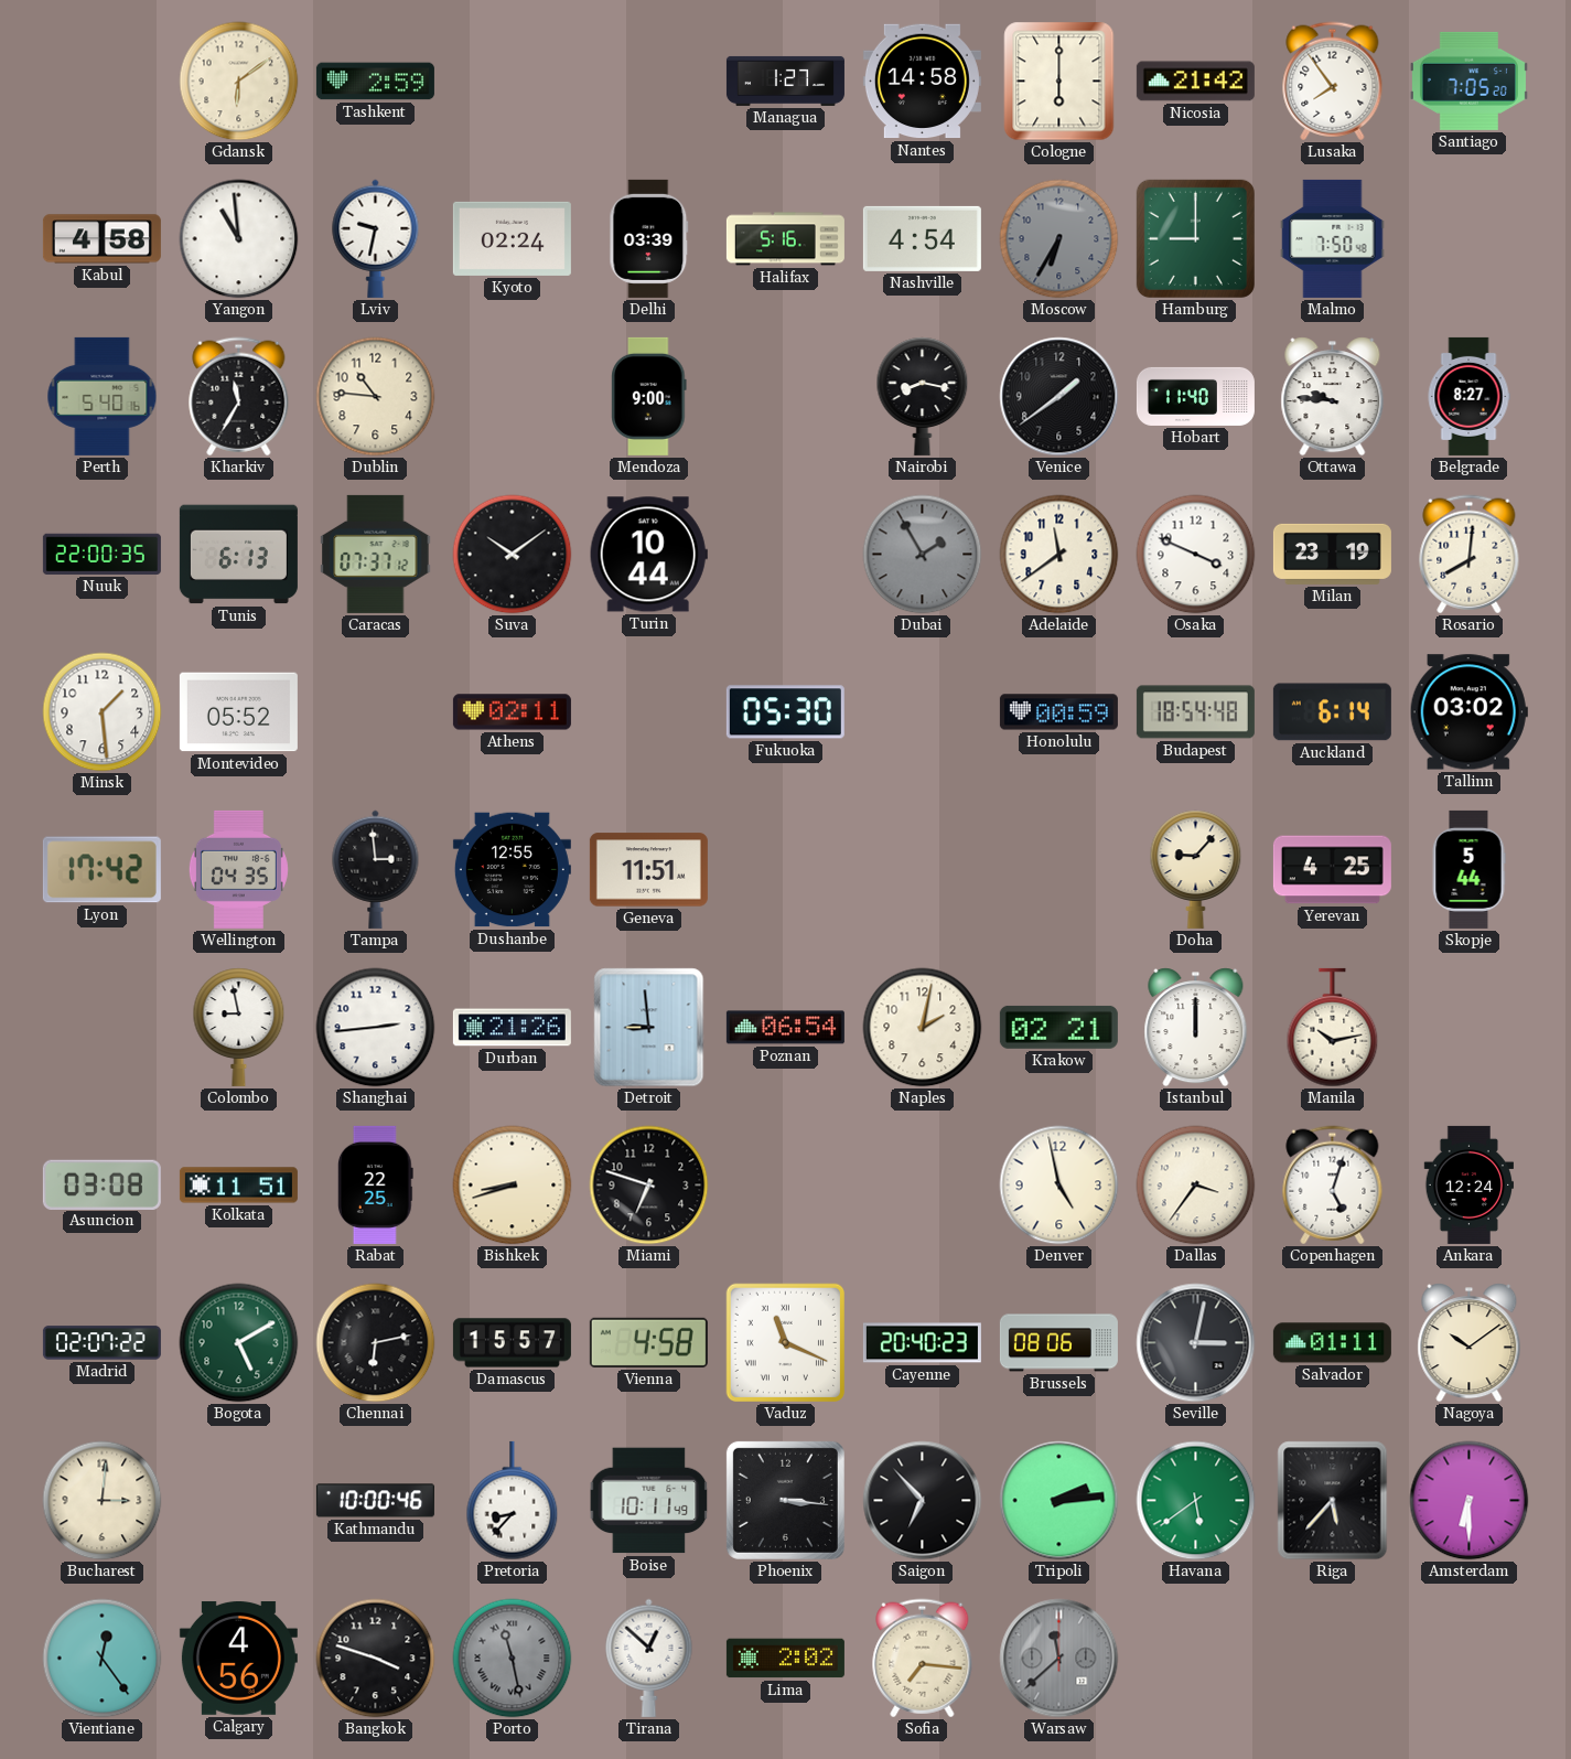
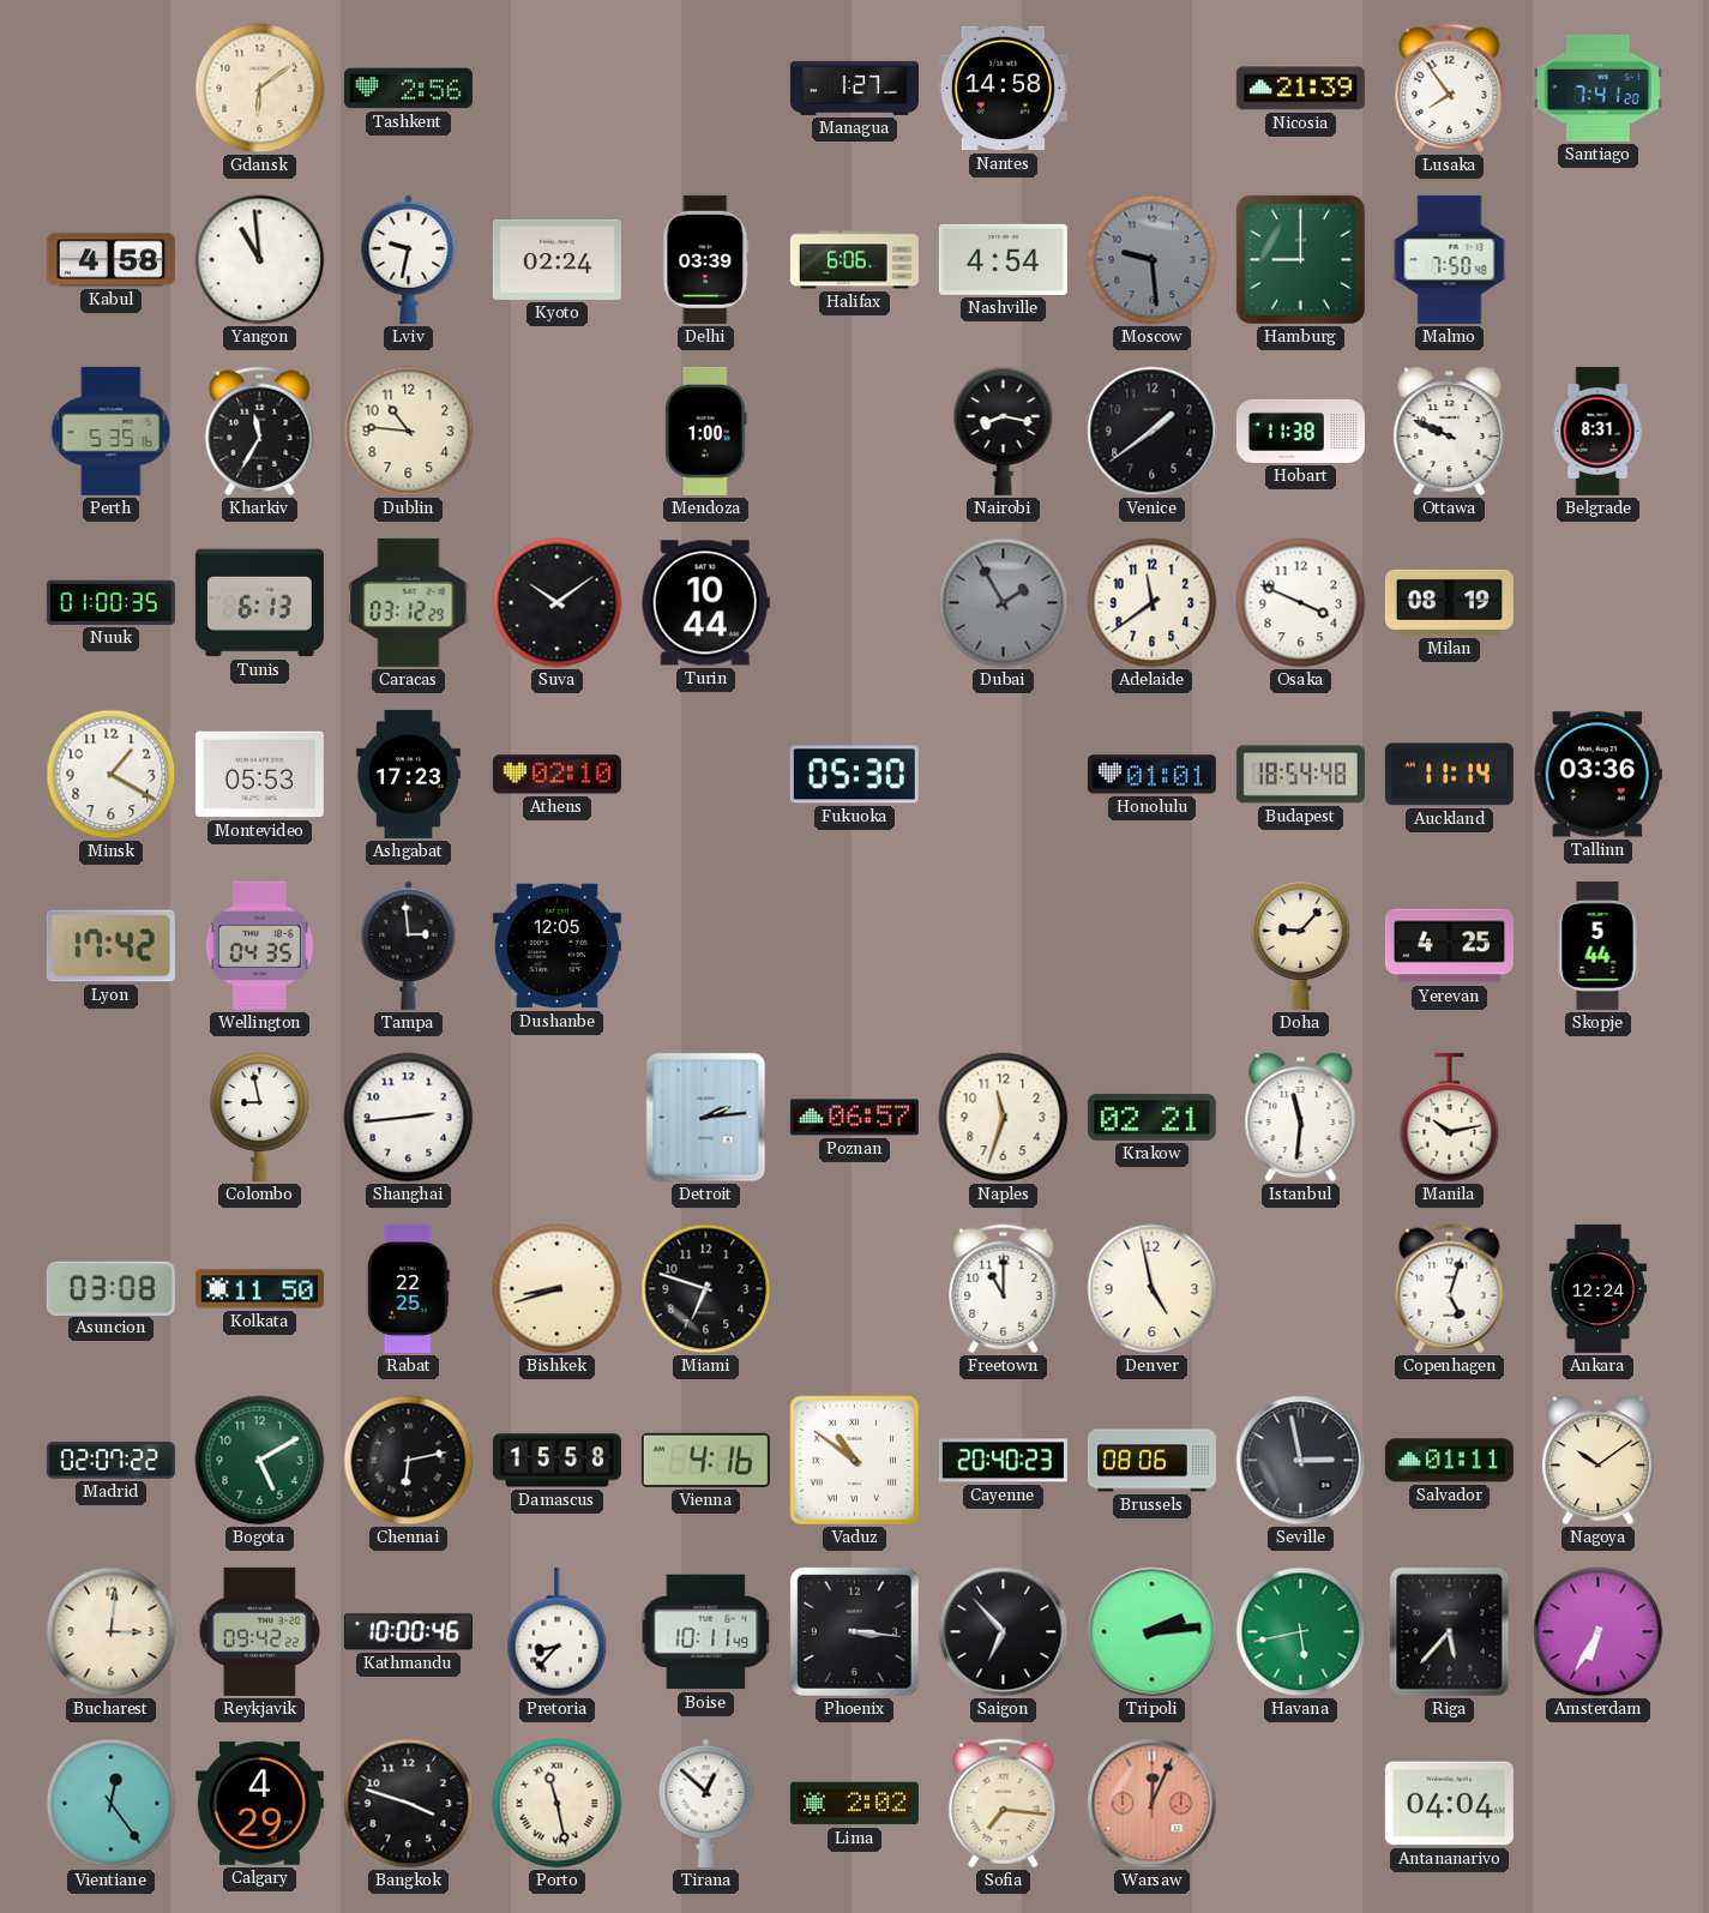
Tashkent: 2:59 -> 2:56
Cologne: 6:00 -> none
Nicosia: 21:42 -> 21:39
Santiago: 7:05 -> 7:41
Halifax: 5:16 -> 6:06
Moscow: 6:35 -> 9:29
Perth: 5:40 -> 5:35
Mendoza: 9:00 -> 1:00
Hobart: 11:40 -> 11:38
Ottawa: 9:46 -> 9:49
Belgrade: 8:27 -> 8:31
Nuuk: 22:00 -> 01:00
Caracas: 07:37 -> 03:12
Milan: 23:19 -> 08:19
Rosario: 8:01 -> none
Minsk: 1:29 -> 1:20
Montevideo: 05:52 -> 05:53
Ashgabat: none -> 17:23
Athens: 02:11 -> 02:10
Honolulu: 00:59 -> 01:01
Auckland: 6:14 -> 11:14
Tallinn: 03:02 -> 03:36
Dushanbe: 12:55 -> 12:05
Geneva: 11:51 -> none
Durban: 21:26 -> none
Detroit: 8:59 -> 2:14
Poznan: 06:54 -> 06:57
Naples: 2:02 -> 11:33
Istanbul: 12:00 -> 11:31
Kolkata: 11:51 -> 11:50
Freetown: none -> 11:00
Dallas: 3:36 -> none
Damascus: 15:57 -> 15:58
Vienna: 4:58 -> 4:16
Vaduz: 11:19 -> 10:51
Seville: 3:02 -> 2:58
Reykjavik: none -> 09:42
Havana: 5:39 -> 5:43
Amsterdam: 6:30 -> 6:35
Calgary: 4:56 -> 4:29
Porto dial: grey -> cream
Warsaw: 11:38 -> 12:04
Warsaw dial: grey -> salmon
Antananarivo: none -> 04:04
